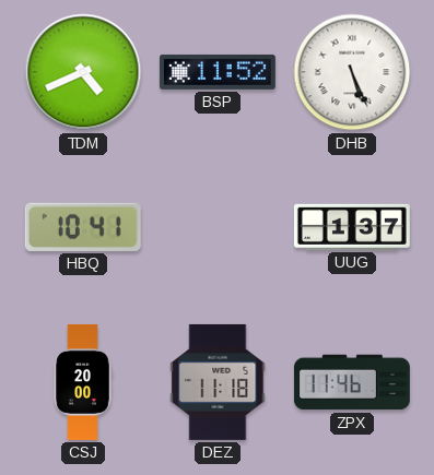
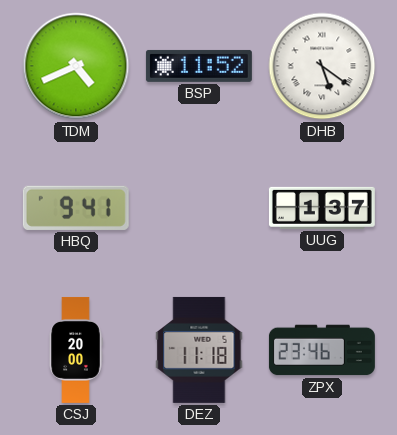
DHB: 5:26 -> 5:21
HBQ: 10:41 -> 9:41
ZPX: 11:46 -> 23:46
